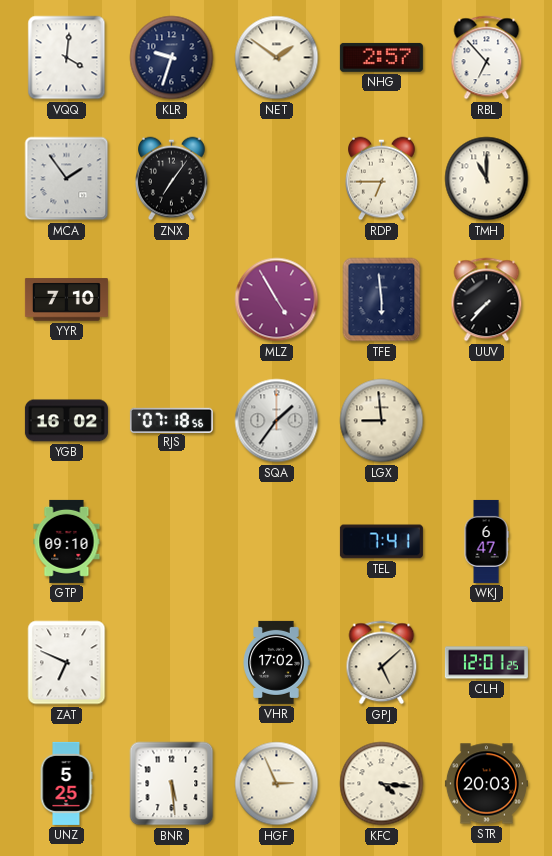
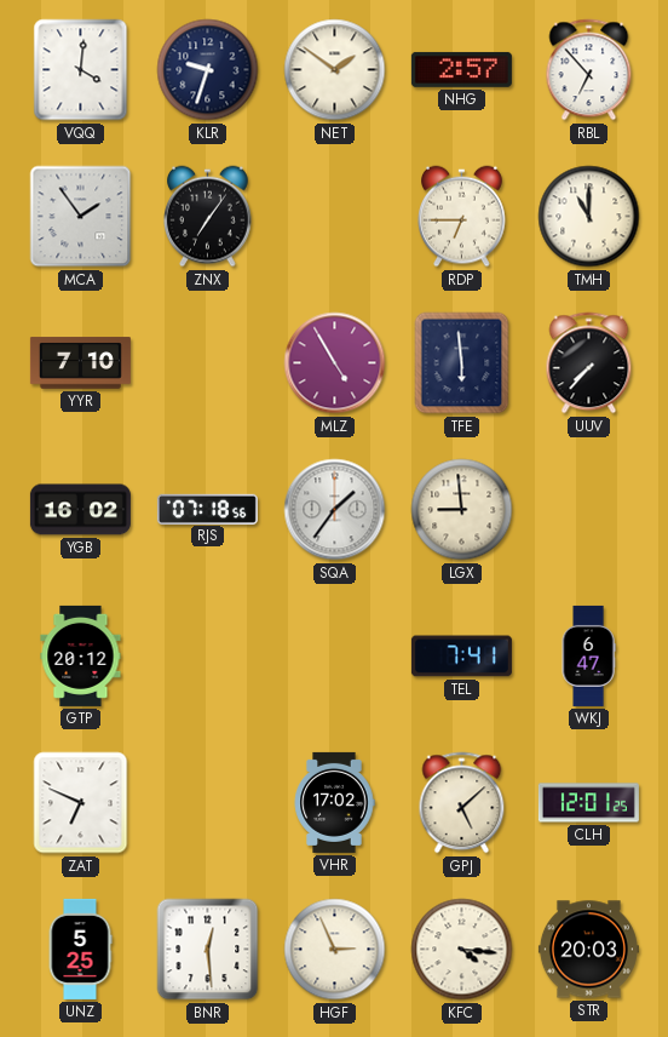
GTP: 09:10 -> 20:12
BNR: 5:29 -> 12:29
